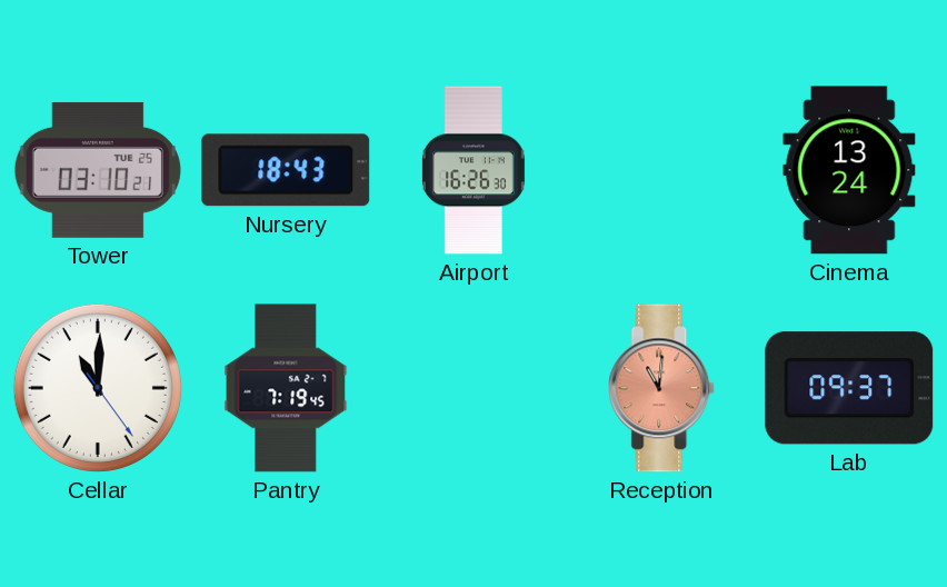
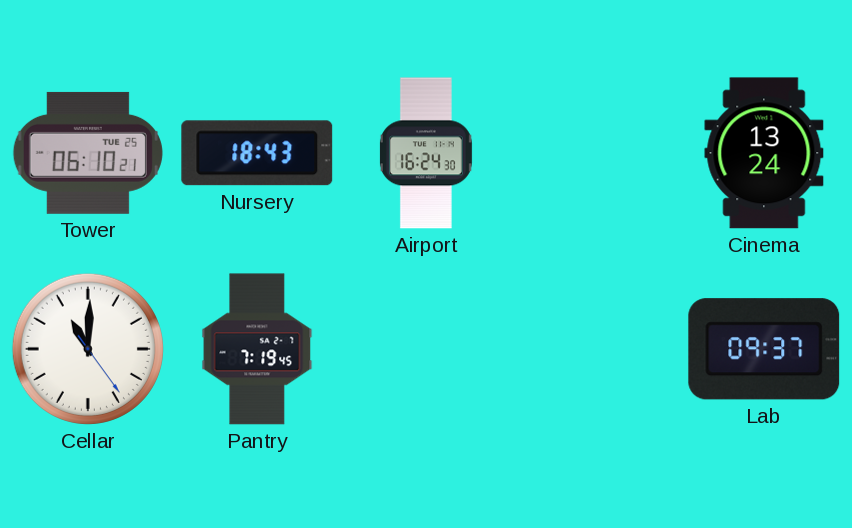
Tower: 03:10 -> 06:10
Airport: 16:26 -> 16:24
Reception: 11:01 -> none
